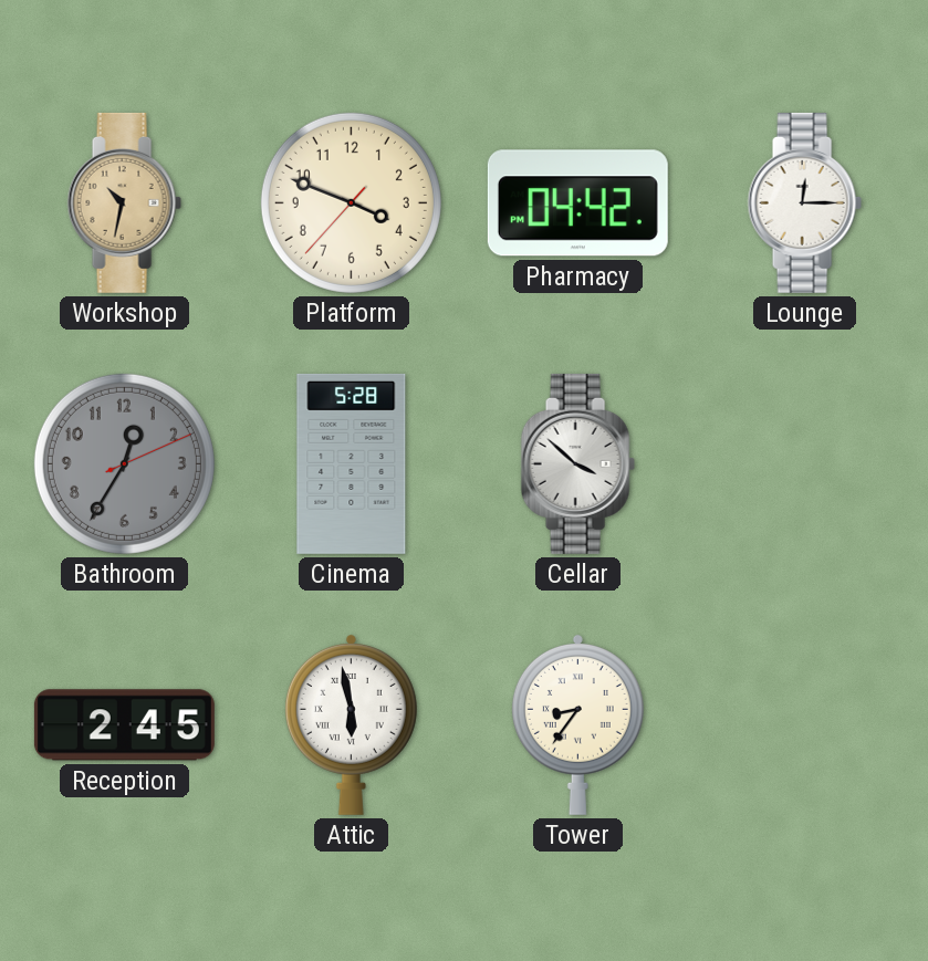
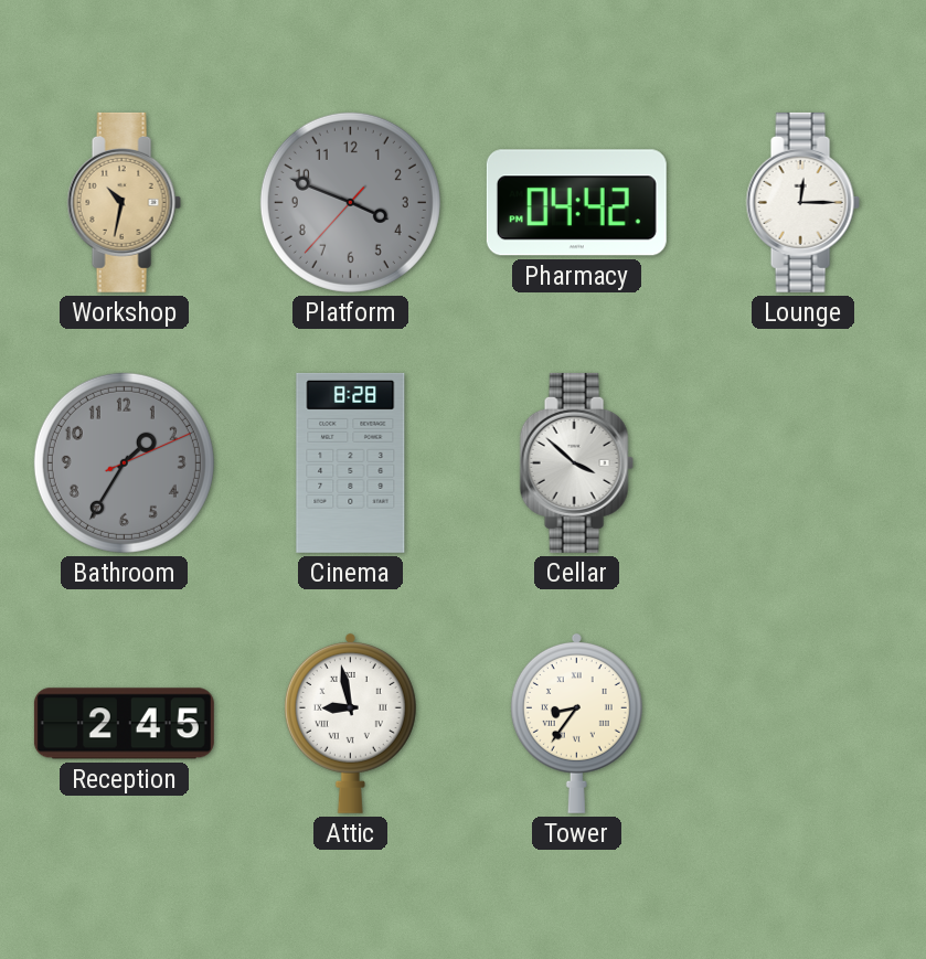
Platform dial: cream -> grey
Bathroom: 12:35 -> 1:35
Cinema: 5:28 -> 8:28
Attic: 5:58 -> 8:58
